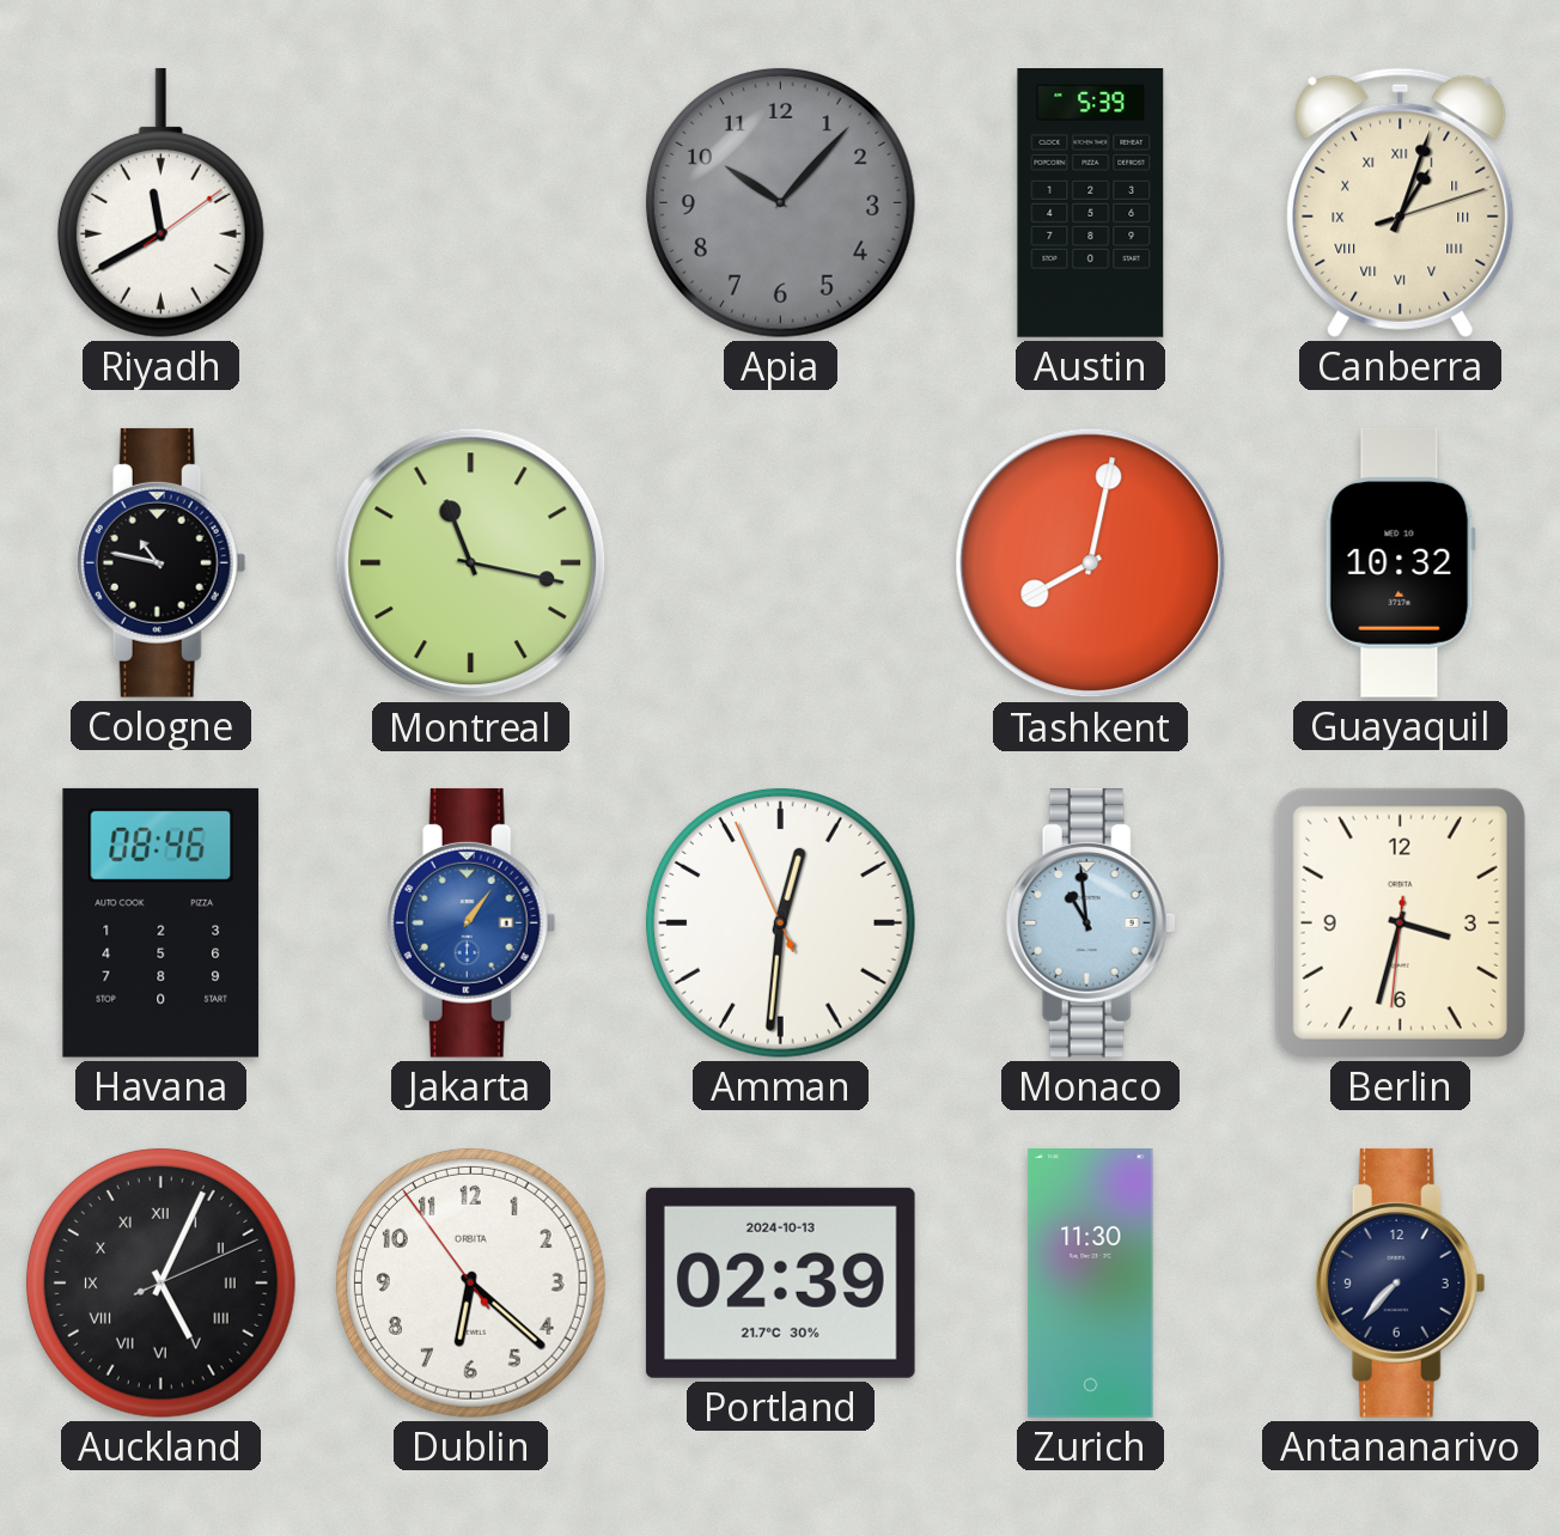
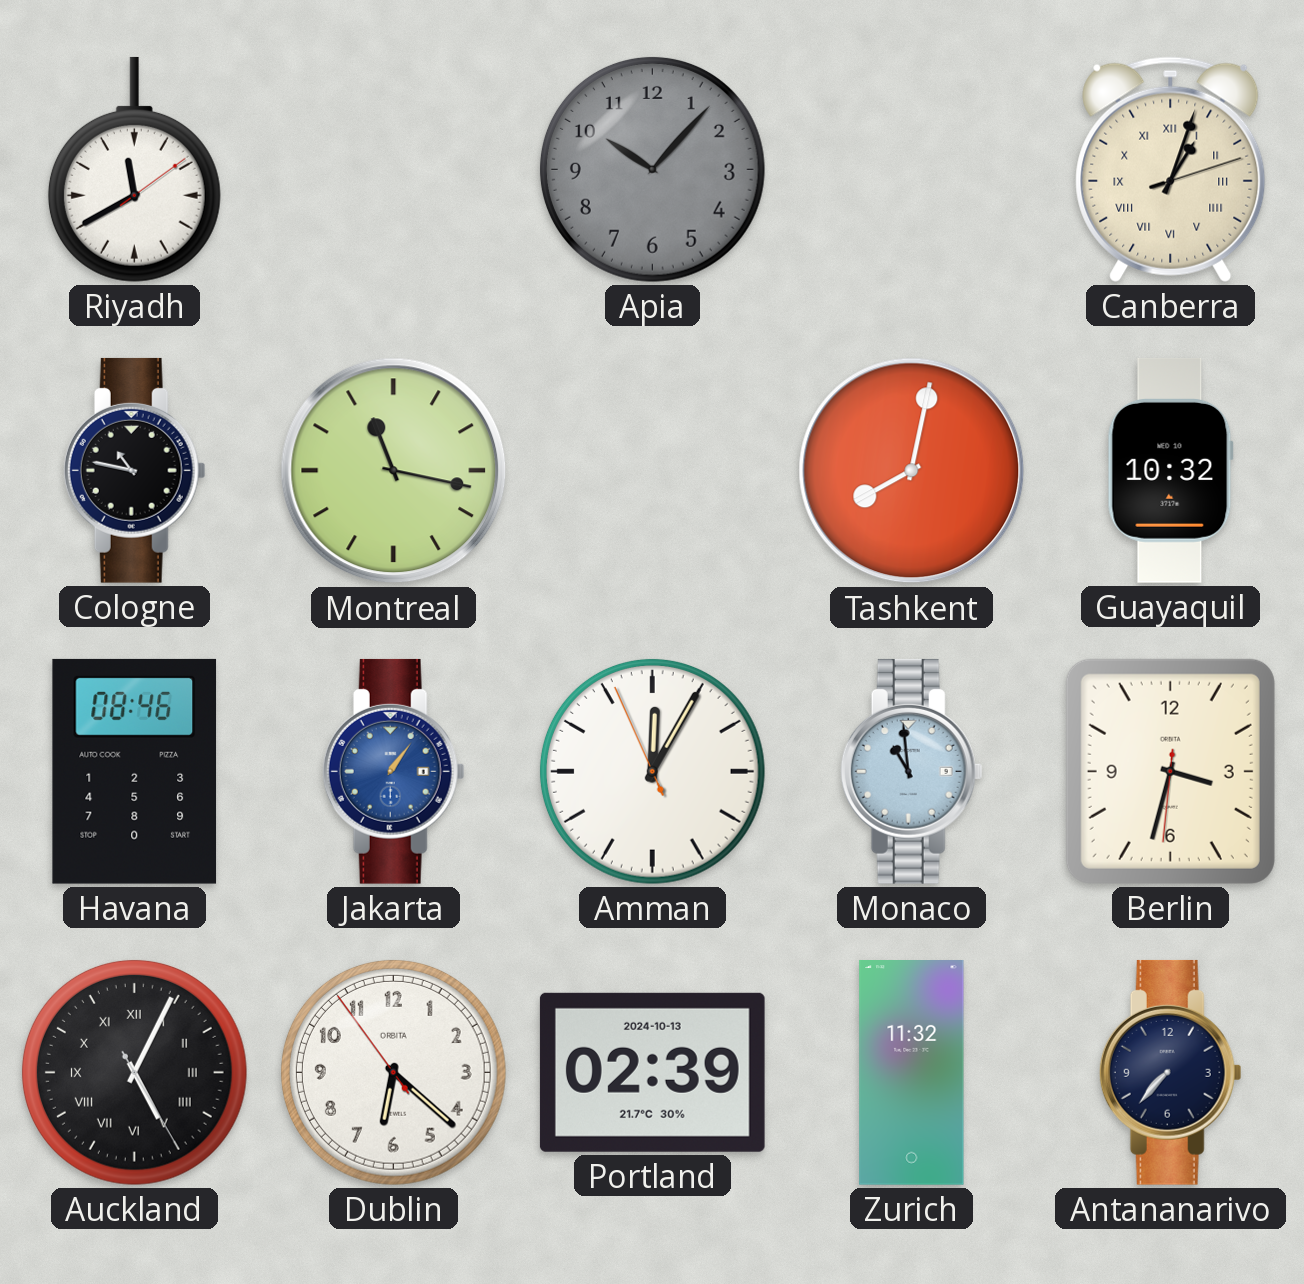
Austin: 5:39 -> none
Amman: 12:30 -> 12:04
Auckland: 5:04:11 -> 5:04:25
Zurich: 11:30 -> 11:32
